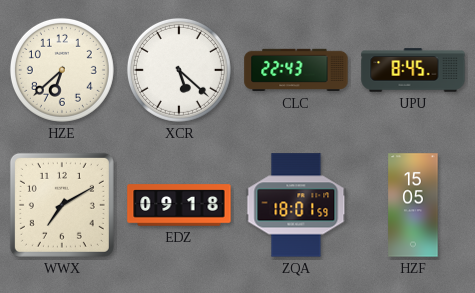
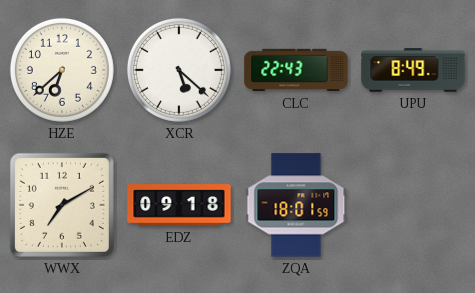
UPU: 8:45 -> 8:49
HZF: 15:05 -> none
